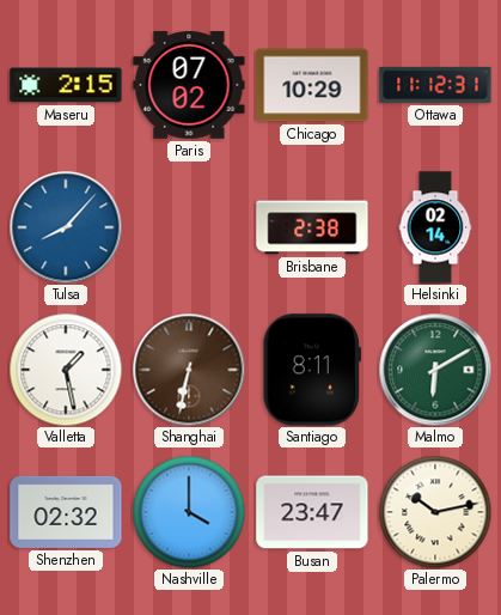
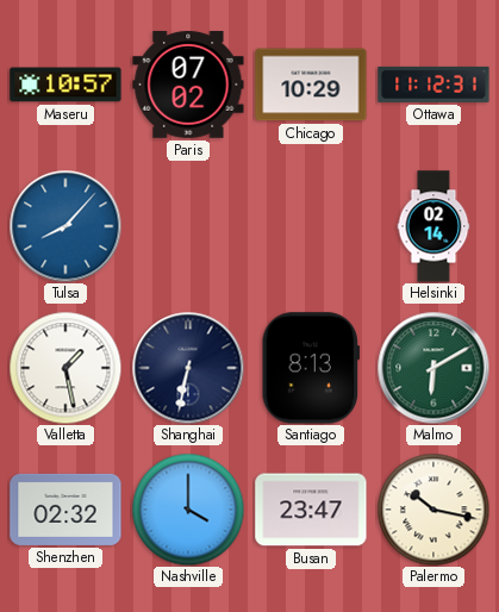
Maseru: 2:15 -> 10:57
Brisbane: 2:38 -> none
Shanghai dial: brown -> navy
Santiago: 8:11 -> 8:13
Palermo: 10:13 -> 10:17
